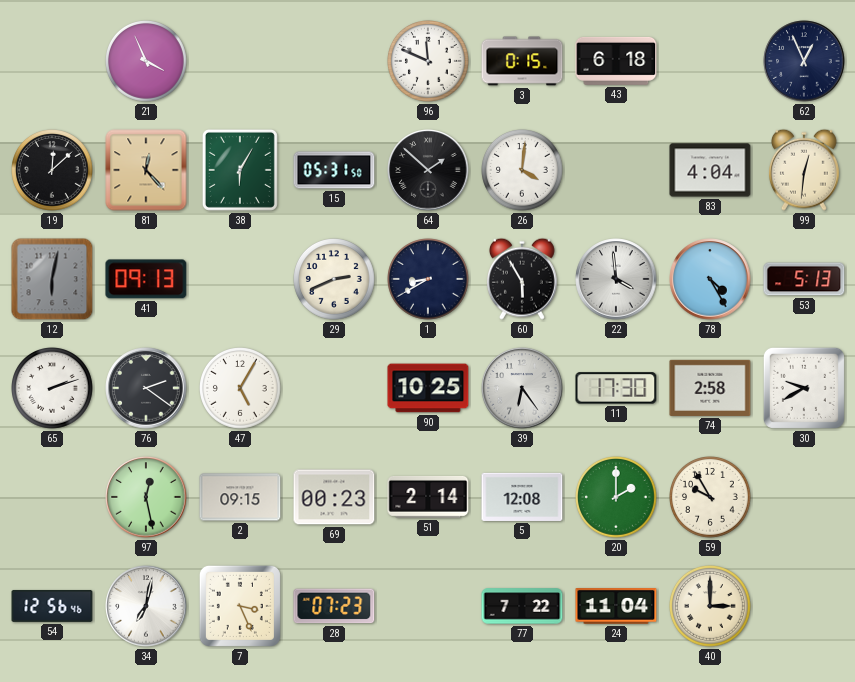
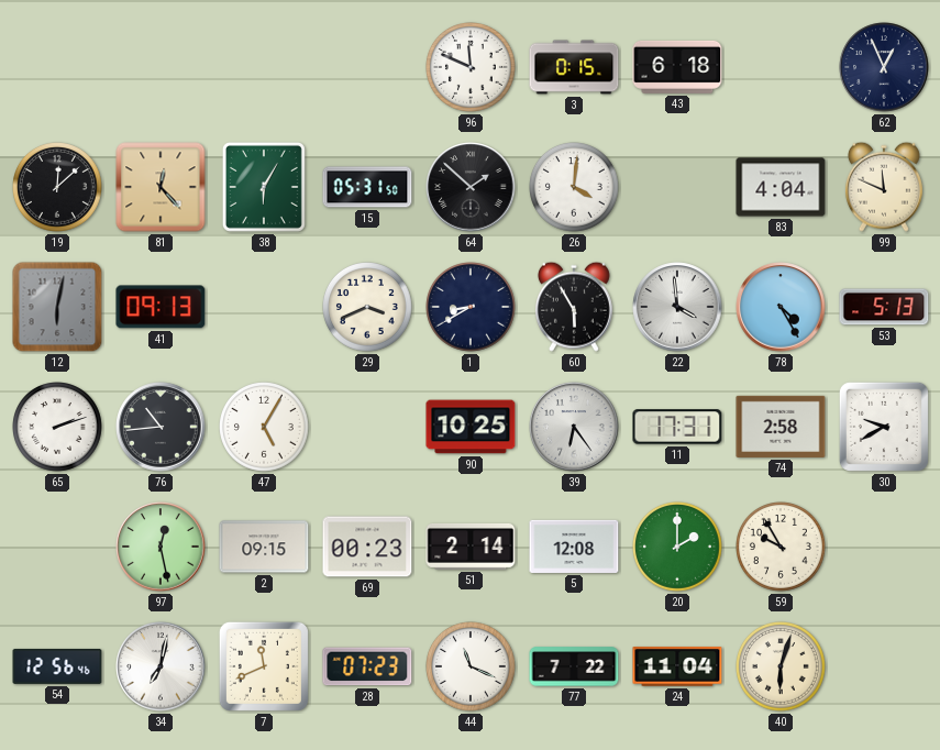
21: 3:56 -> none
99: 12:31 -> 11:49
29: 2:41 -> 3:41
76: 2:21 -> 10:44
11: 17:30 -> 17:31
7: 3:26 -> 11:41
44: none -> 11:19
40: 3:00 -> 6:03
